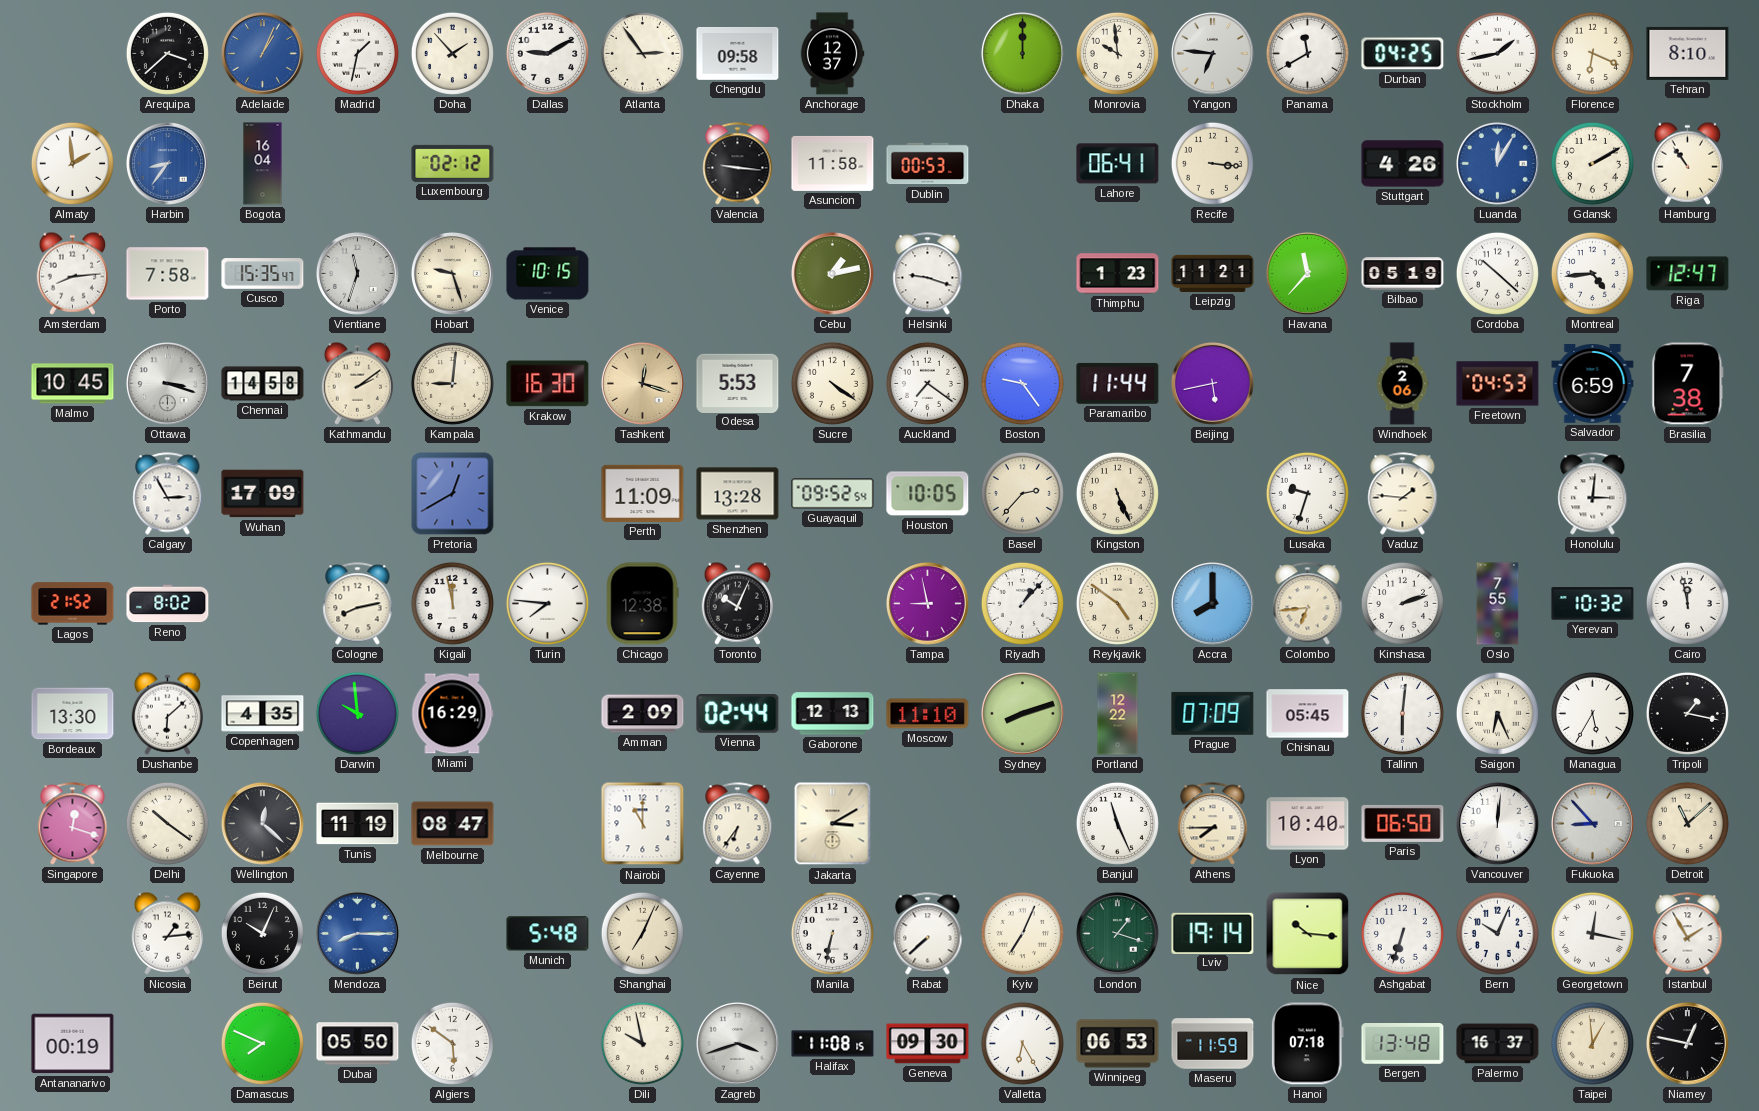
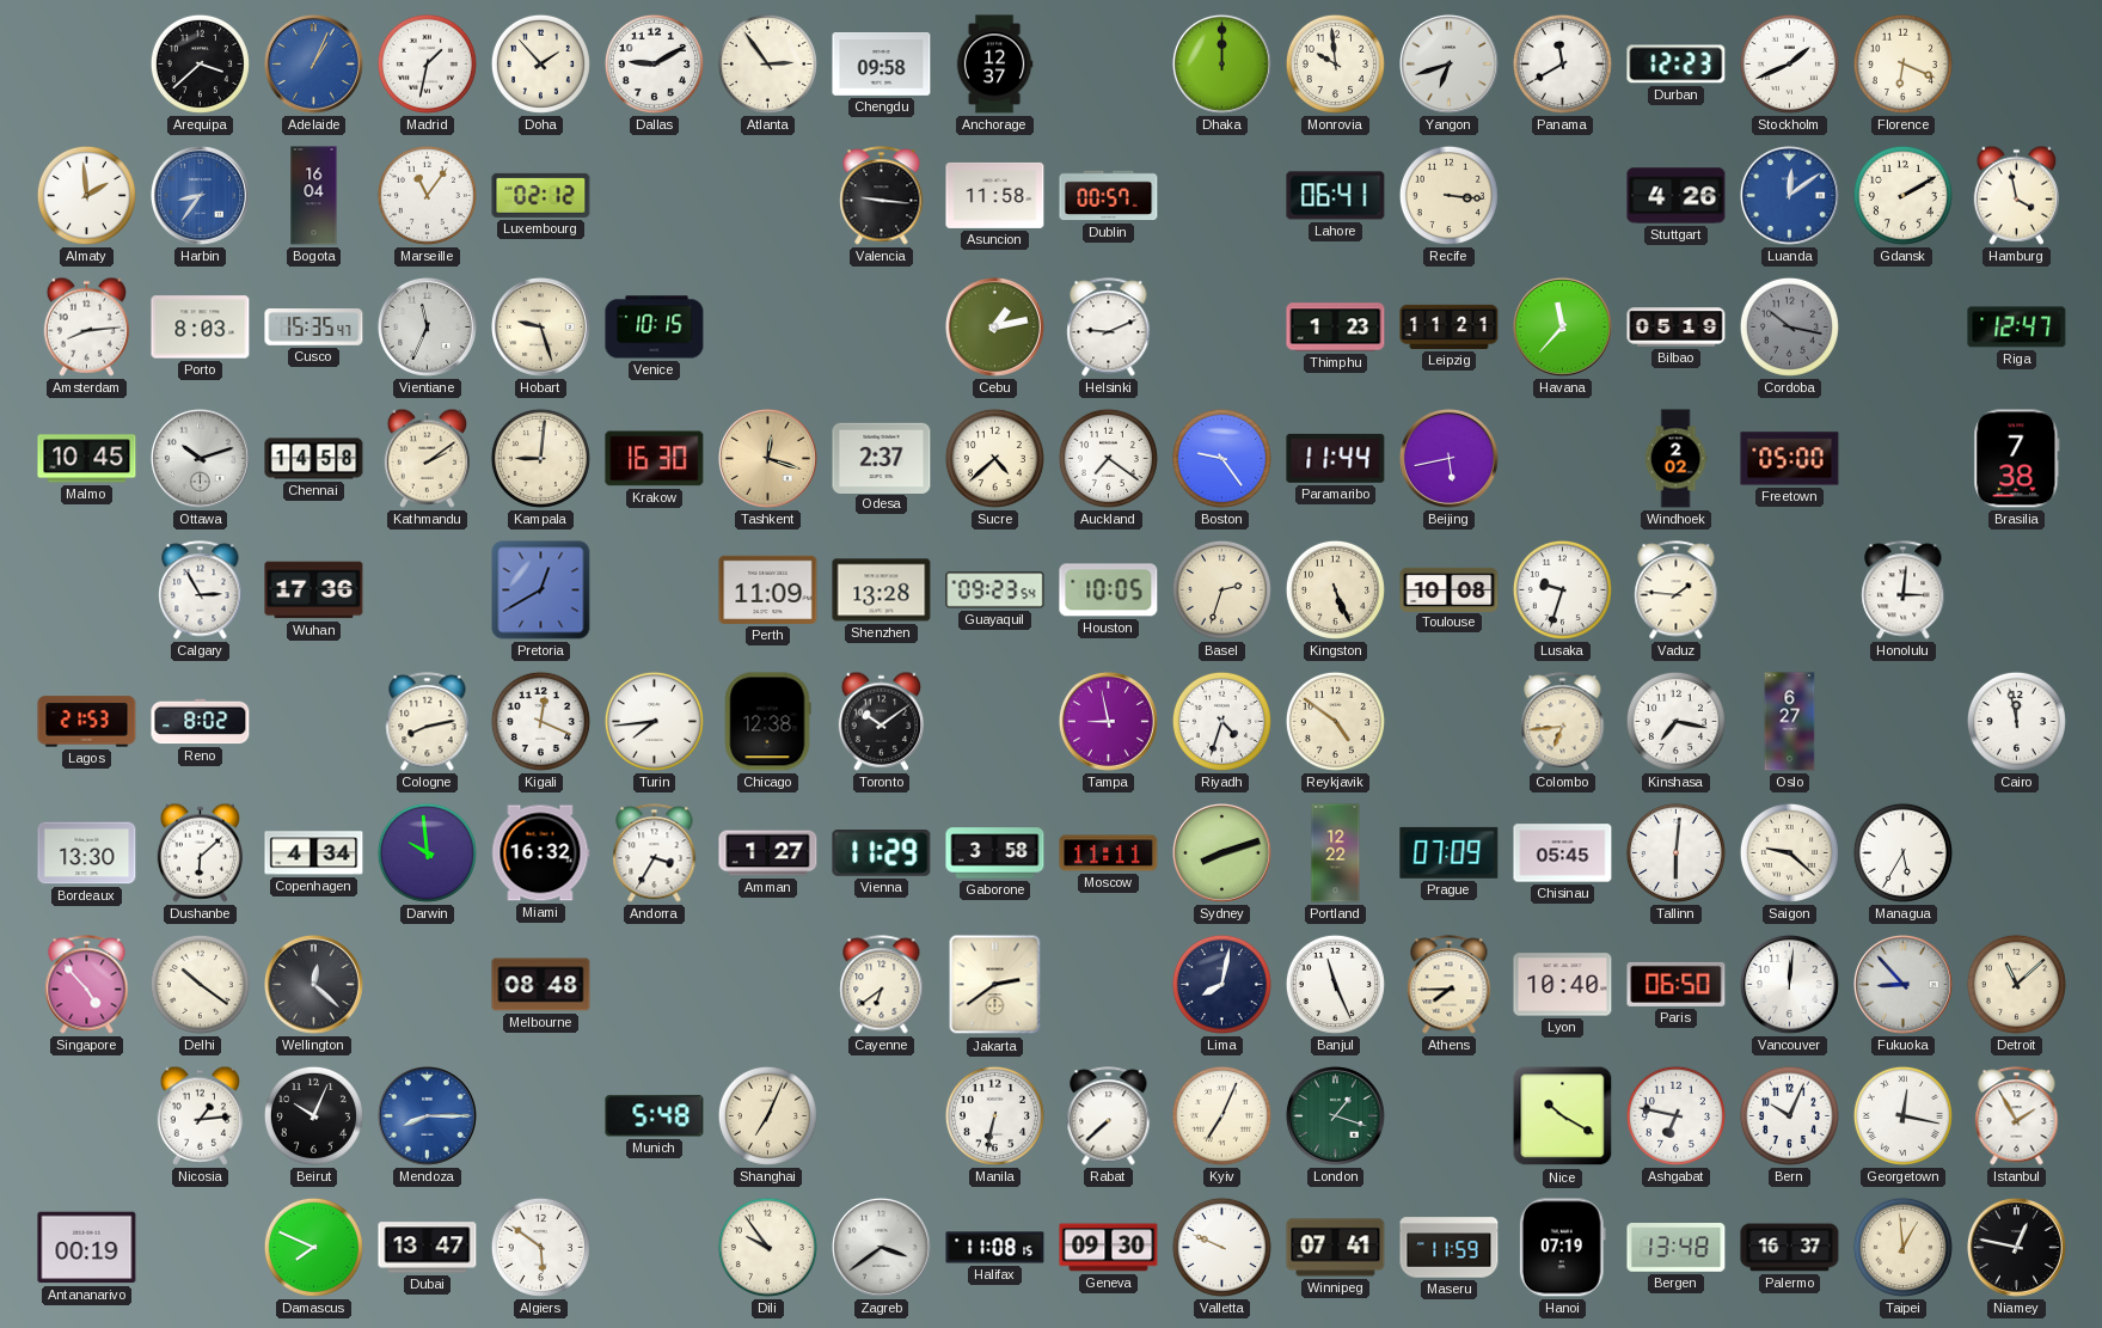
Yangon: 6:46 -> 6:42
Durban: 04:25 -> 12:23
Stockholm: 1:43 -> 1:41
Tehran: 8:10 -> none
Marseille: none -> 11:06
Dublin: 00:53 -> 00:57
Luanda: 12:05 -> 12:09
Hamburg: 10:54 -> 3:58
Porto: 7:58 -> 8:03
Vientiane: 11:33 -> 11:34
Helsinki: 9:18 -> 9:11
Cordoba: 10:22 -> 10:17
Cordoba dial: white -> grey
Montreal: 4:44 -> none
Ottawa: 3:18 -> 10:12
Odesa: 5:53 -> 2:37
Sucre: 4:21 -> 4:38
Windhoek: 2:06 -> 2:02
Freetown: 04:53 -> 05:00
Salvador: 6:59 -> none
Wuhan: 17:09 -> 17:36
Guayaquil: 09:52 -> 09:23
Basel: 2:37 -> 2:33
Toulouse: none -> 10:08
Lagos: 21:52 -> 21:53
Kigali: 11:58 -> 12:19
Turin: 7:46 -> 7:44
Toronto: 10:04 -> 10:09
Riyadh: 1:07 -> 4:33
Accra: 8:00 -> none
Kinshasa: 2:12 -> 7:17
Oslo: 7:55 -> 6:27
Yerevan: 10:32 -> none
Copenhagen: 4:35 -> 4:34
Miami: 16:29 -> 16:32
Andorra: none -> 3:35
Amman: 2:09 -> 1:27
Vienna: 02:44 -> 11:29
Gaborone: 12:13 -> 3:58
Moscow: 11:10 -> 11:11
Saigon: 6:26 -> 9:22
Tripoli: 1:17 -> none
Singapore: 12:18 -> 4:53
Tunis: 11:19 -> none
Melbourne: 08:47 -> 08:48
Nairobi: 11:00 -> none
Cayenne: 6:36 -> 6:39
Jakarta: 3:10 -> 2:39
Lima: none -> 8:02
Lviv: 19:14 -> none
Nice: 10:16 -> 10:20
Ashgabat: 6:33 -> 6:47
Dubai: 05:50 -> 13:47
Dili: 9:58 -> 9:54
Zagreb: 3:42 -> 3:39
Valletta: 6:25 -> 9:49
Winnipeg: 06:53 -> 07:41
Hanoi: 07:18 -> 07:19
